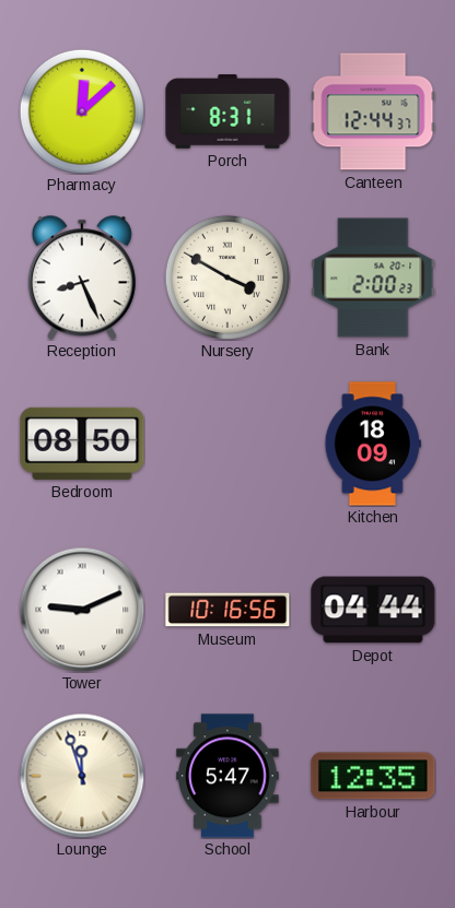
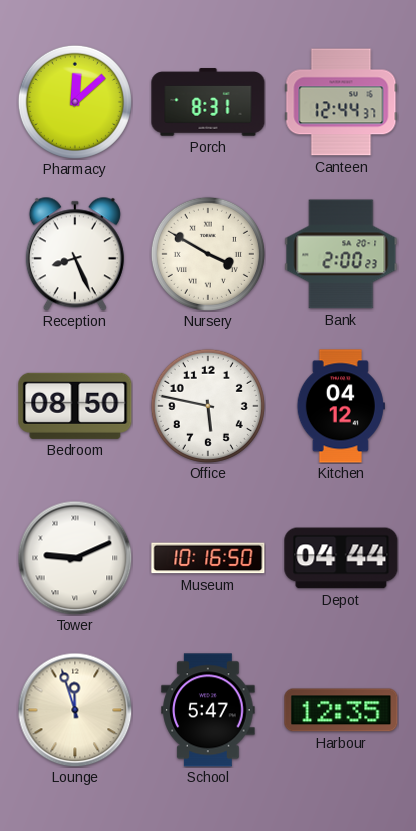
Office: none -> 5:47
Kitchen: 18:09 -> 04:12
Museum: 10:16:56 -> 10:16:50
